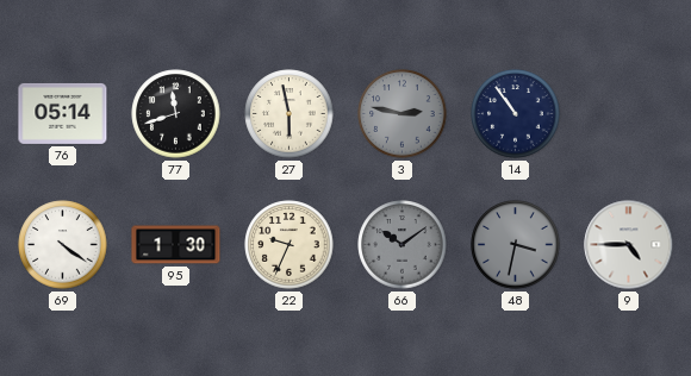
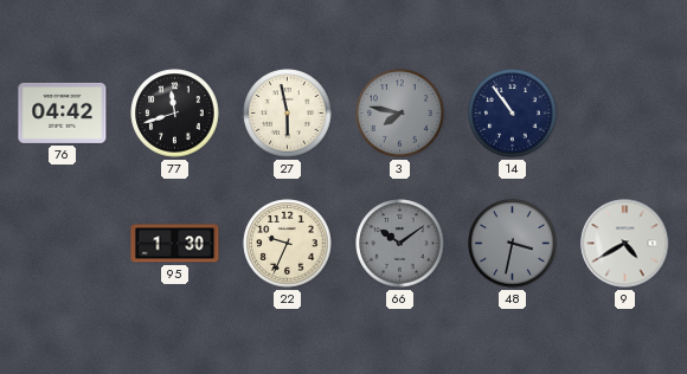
76: 05:14 -> 04:42
3: 2:47 -> 7:47
69: 4:21 -> none
9: 4:45 -> 4:40
